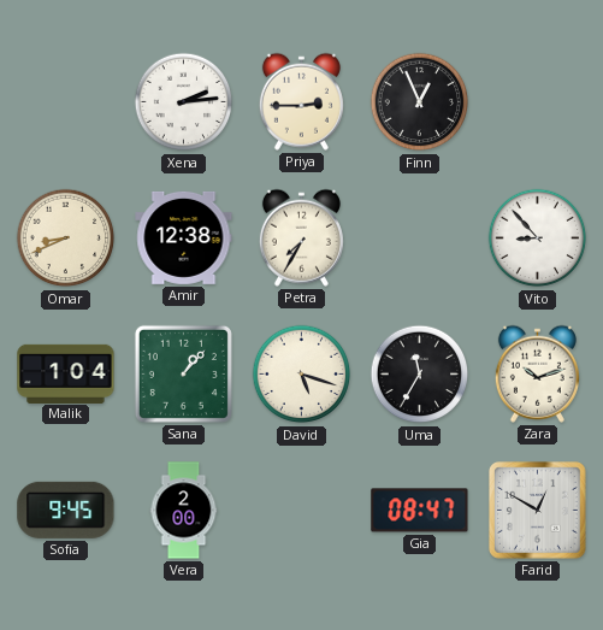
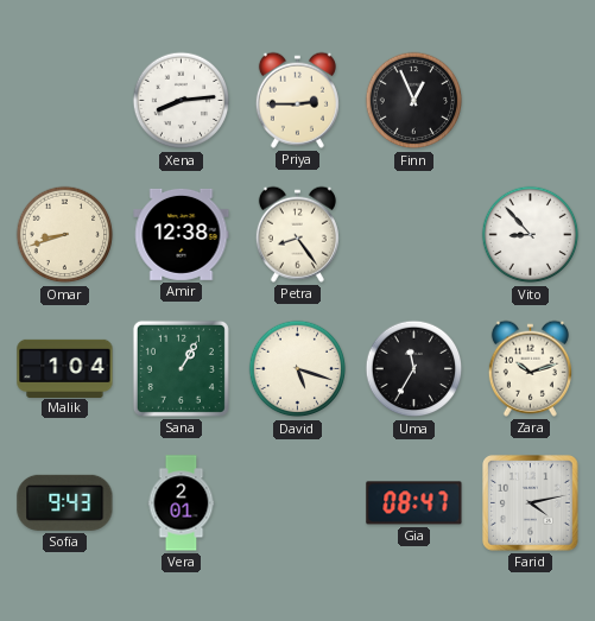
Xena: 2:14 -> 8:14
Omar: 8:41 -> 8:42
Petra: 7:35 -> 8:24
Sana: 1:07 -> 1:05
Sofia: 9:45 -> 9:43
Vera: 2:00 -> 2:01
Farid: 12:50 -> 4:13
